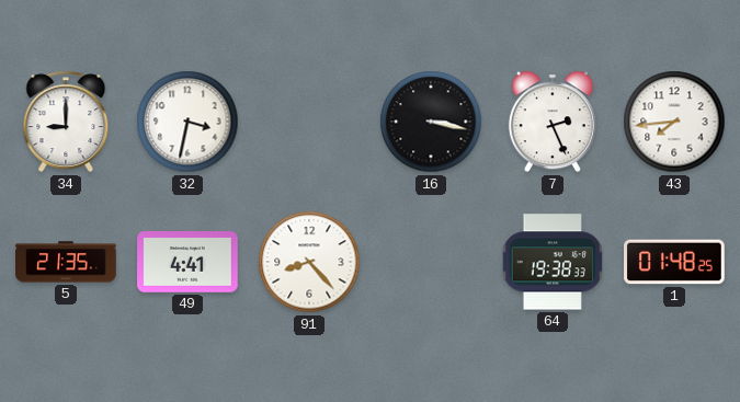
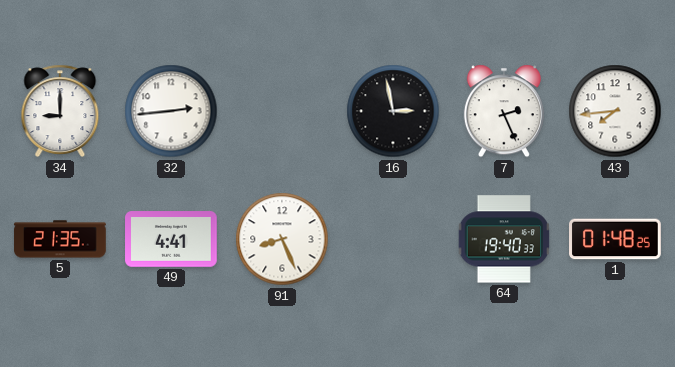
32: 3:32 -> 2:44
16: 3:17 -> 2:58
91: 8:23 -> 8:26
64: 19:38 -> 19:40
